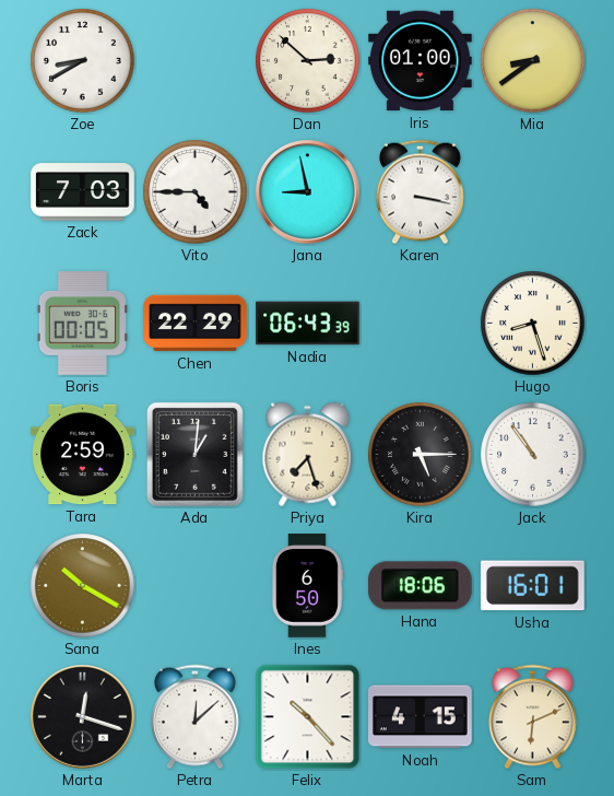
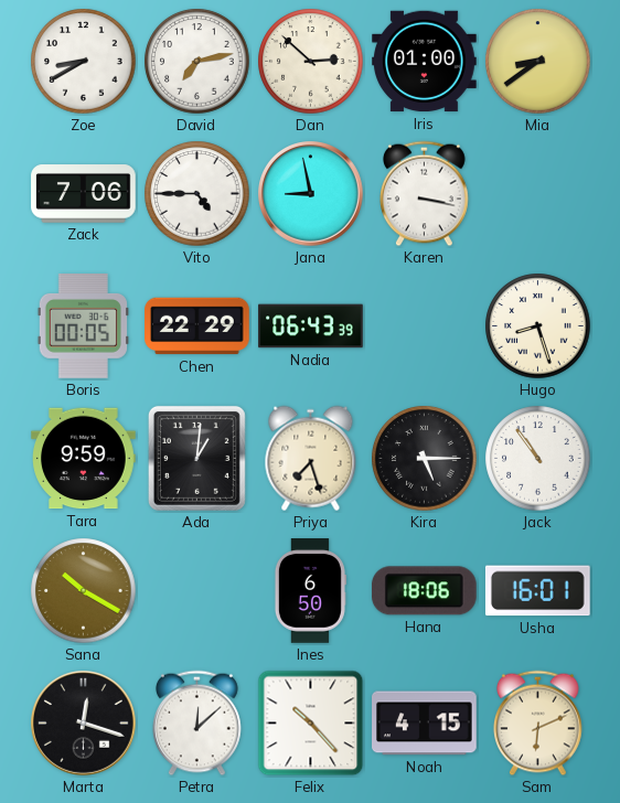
David: none -> 7:13
Zack: 7:03 -> 7:06
Tara: 2:59 -> 9:59
